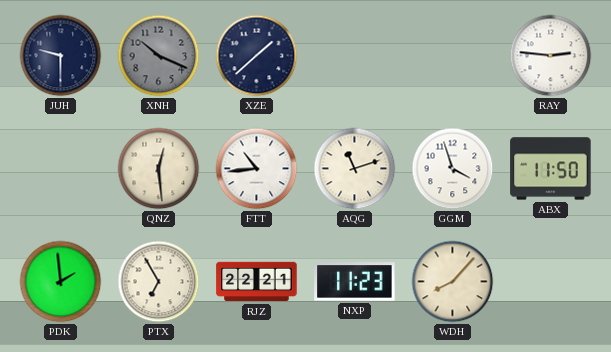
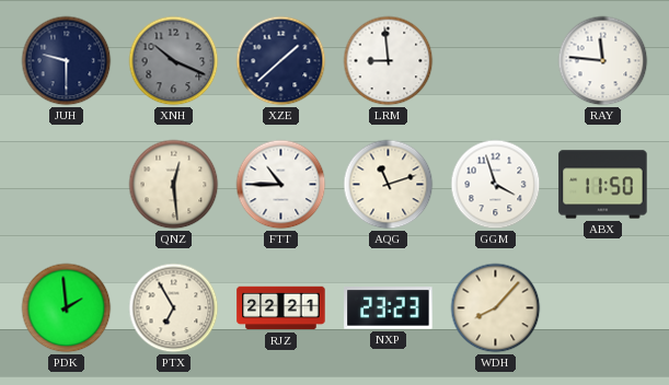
LRM: none -> 8:59
RAY: 2:46 -> 11:46
FTT: 10:44 -> 10:45
NXP: 11:23 -> 23:23
